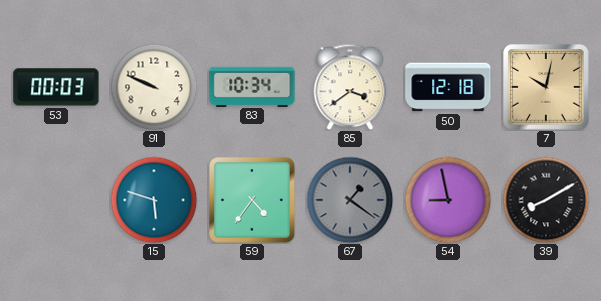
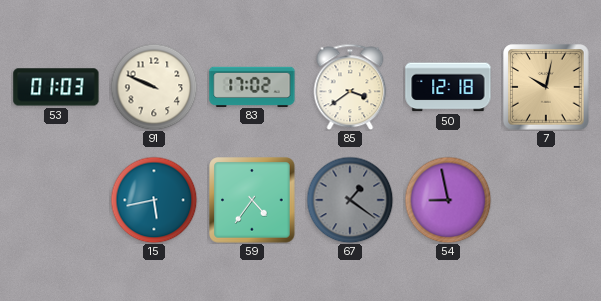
53: 00:03 -> 01:03
83: 10:34 -> 17:02
15: 5:48 -> 5:43
39: 8:10 -> none
